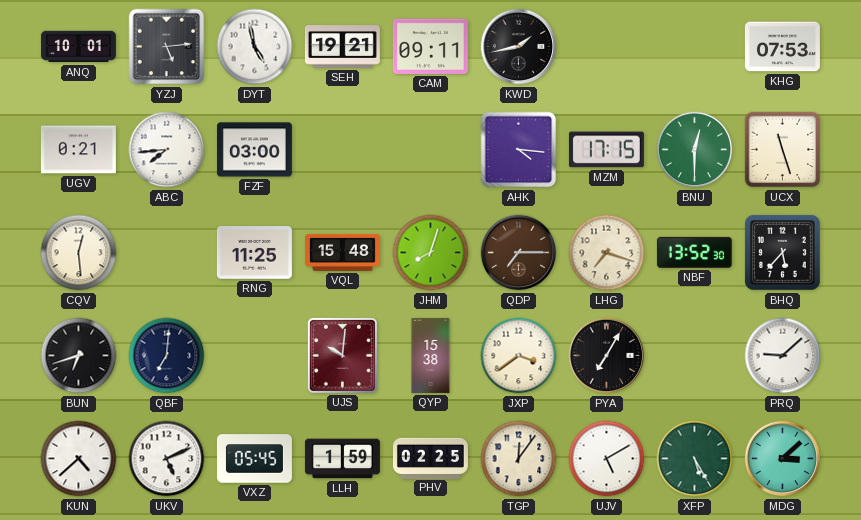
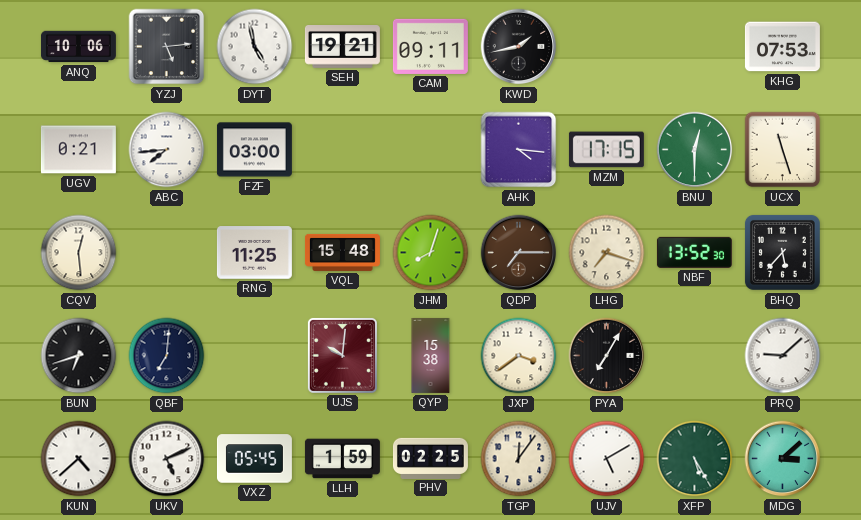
ANQ: 10:01 -> 10:06
